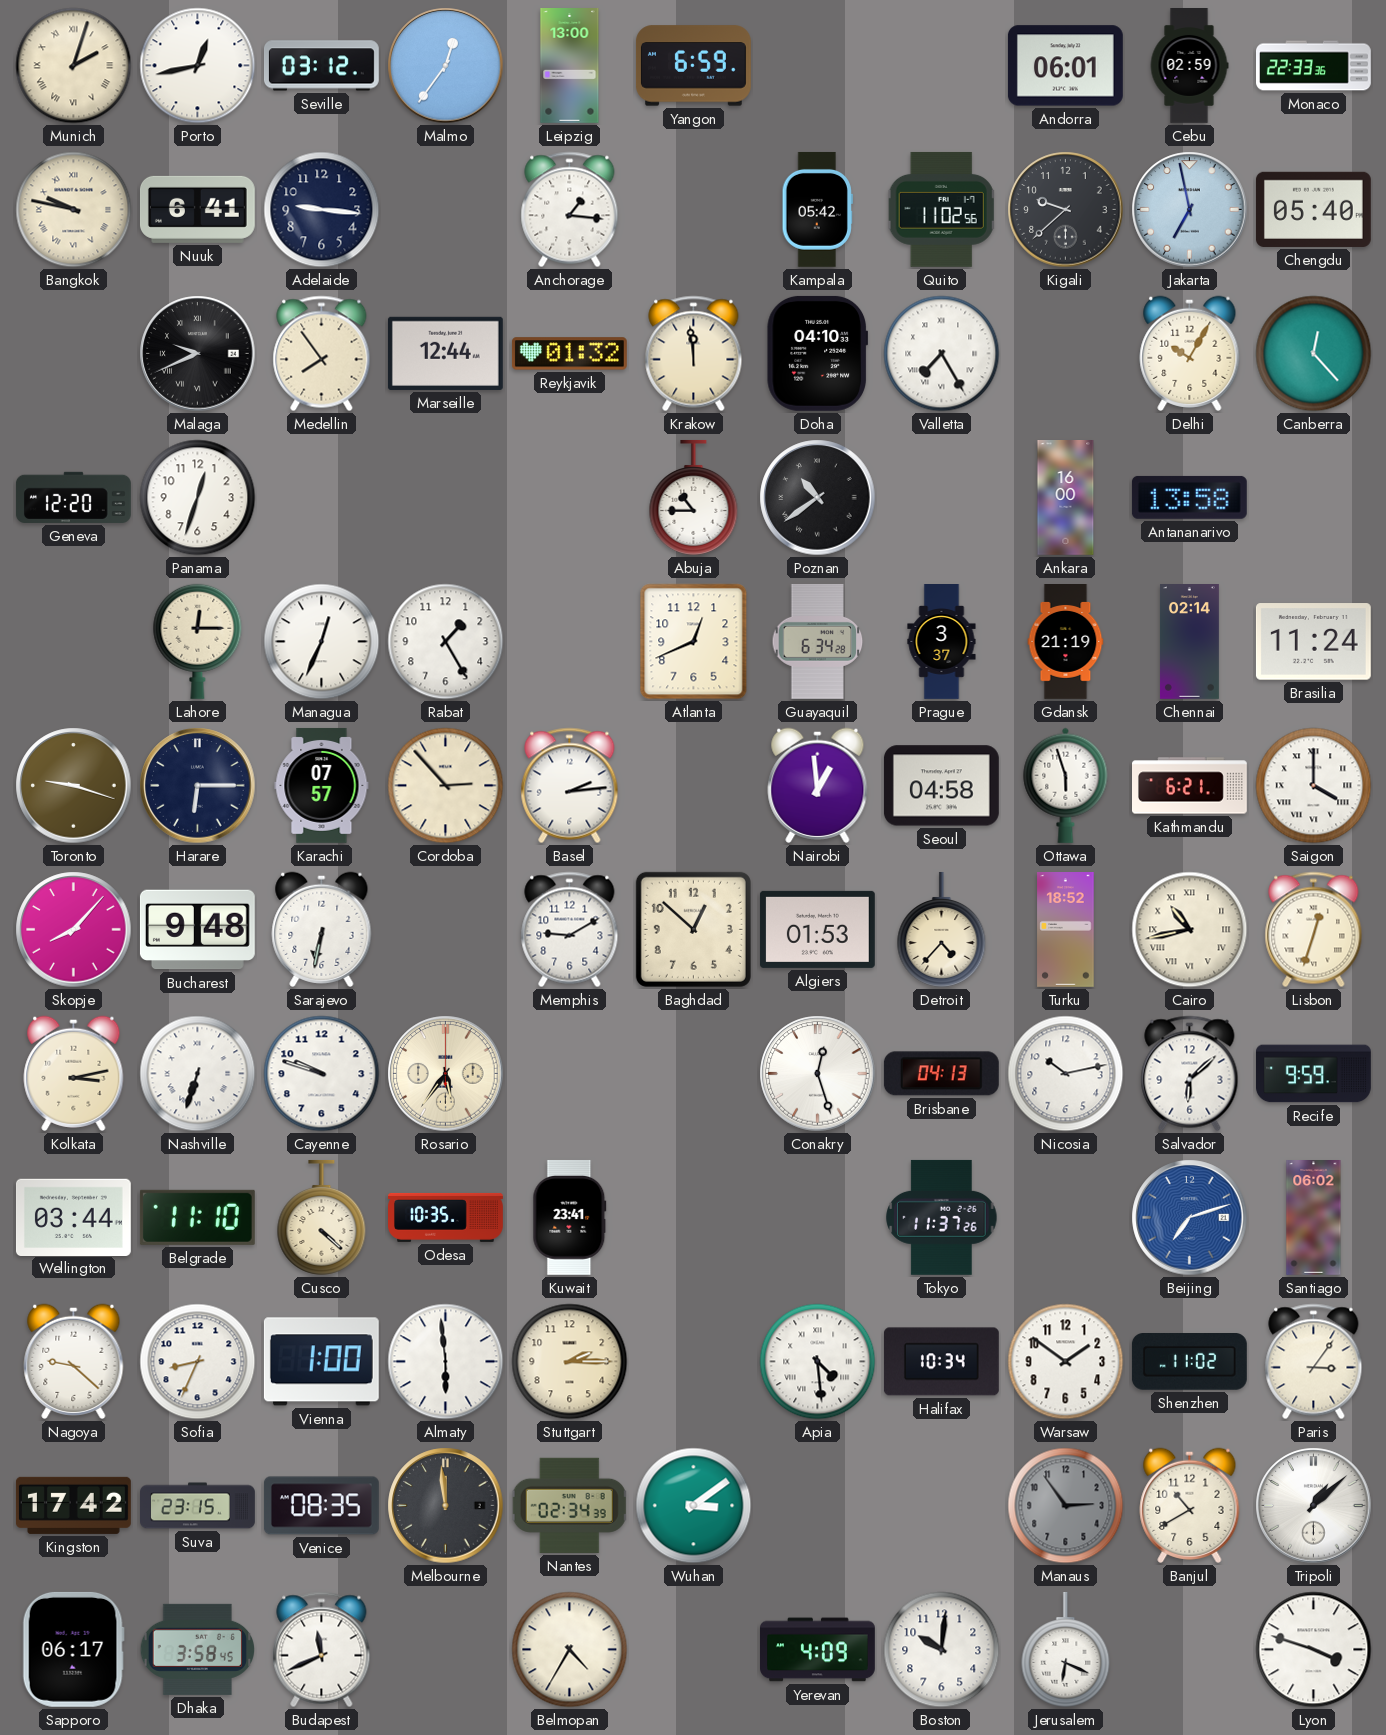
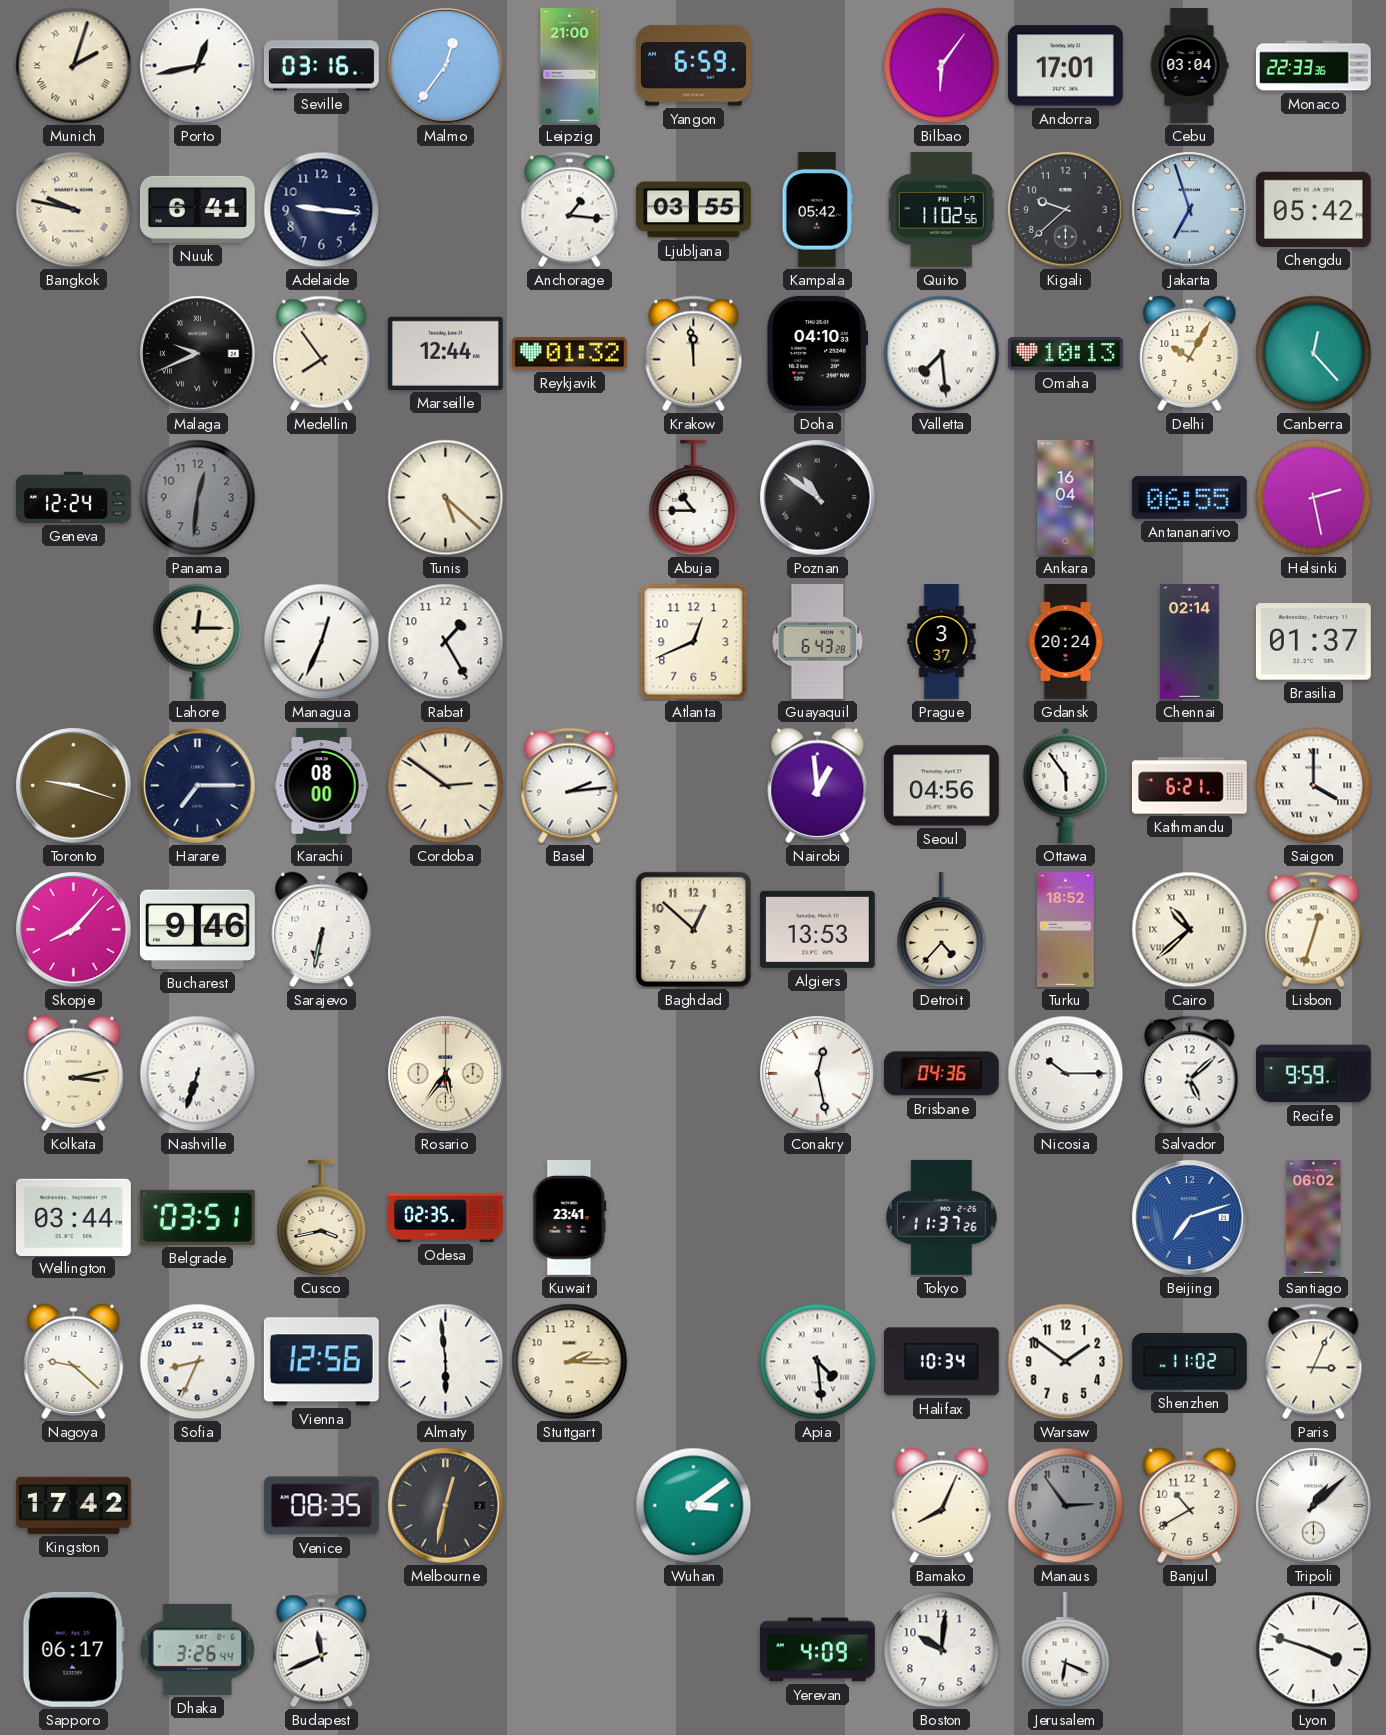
Seville: 03:12 -> 03:16
Leipzig: 13:00 -> 21:00
Bilbao: none -> 6:06
Andorra: 06:01 -> 17:01
Cebu: 02:59 -> 03:04
Ljubljana: none -> 03:55
Jakarta: 6:58 -> 6:57
Chengdu: 05:40 -> 05:42
Valletta: 7:25 -> 7:29
Omaha: none -> 10:13
Geneva: 12:20 -> 12:24
Panama: 12:33 -> 12:31
Panama dial: white -> grey
Tunis: none -> 5:22
Poznan: 10:39 -> 10:51
Ankara: 16:00 -> 16:04
Antananarivo: 13:58 -> 06:55
Helsinki: none -> 2:28
Guayaquil: 6:34 -> 6:43
Gdansk: 21:19 -> 20:24
Brasilia: 11:24 -> 01:37
Harare: 6:15 -> 7:15
Karachi: 07:57 -> 08:00
Cordoba: 2:53 -> 2:51
Seoul: 04:58 -> 04:56
Ottawa: 5:57 -> 5:54
Bucharest: 9:48 -> 9:46
Memphis: 9:10 -> none
Algiers: 01:53 -> 13:53
Cairo: 10:43 -> 10:38
Cayenne: 9:48 -> none
Conakry: 12:27 -> 12:28
Brisbane: 04:13 -> 04:36
Nicosia: 10:13 -> 10:15
Salvador: 6:08 -> 5:08
Belgrade: 11:10 -> 03:51
Cusco: 4:22 -> 3:43
Odesa: 10:35 -> 02:35
Vienna: 1:00 -> 12:56
Paris: 3:06 -> 3:04
Suva: 23:15 -> none
Melbourne: 11:59 -> 12:32
Nantes: 02:34 -> none
Bamako: none -> 8:04
Dhaka: 3:58 -> 3:26
Belmopan: 4:35 -> none
